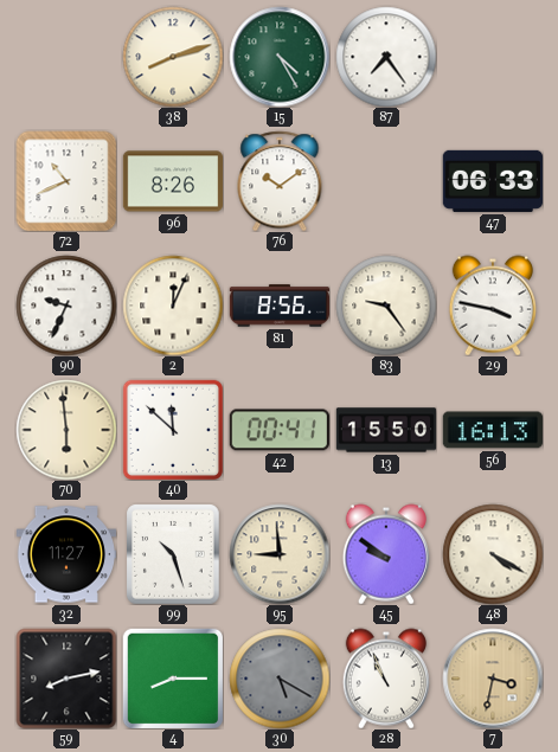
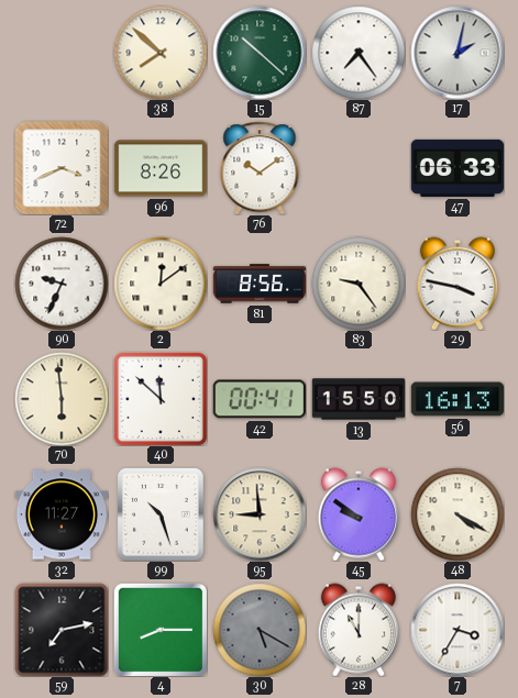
38: 8:12 -> 7:52
15: 4:25 -> 10:22
17: none -> 2:02
72: 10:41 -> 3:41
2: 12:04 -> 12:09
59: 8:13 -> 7:13
28: 10:56 -> 11:00
7: 3:32 -> 3:35
7 dial: champagne -> white
